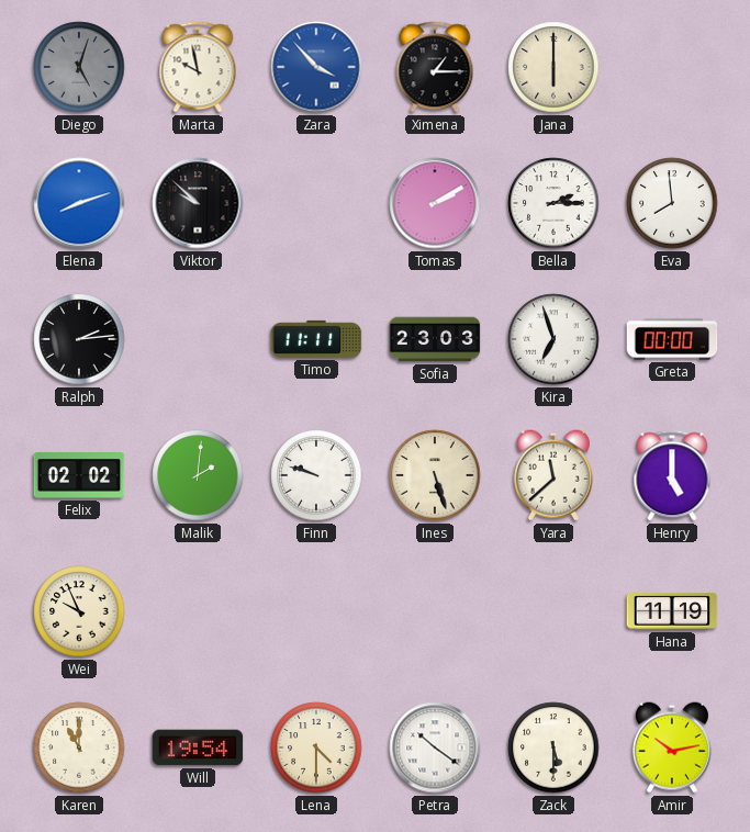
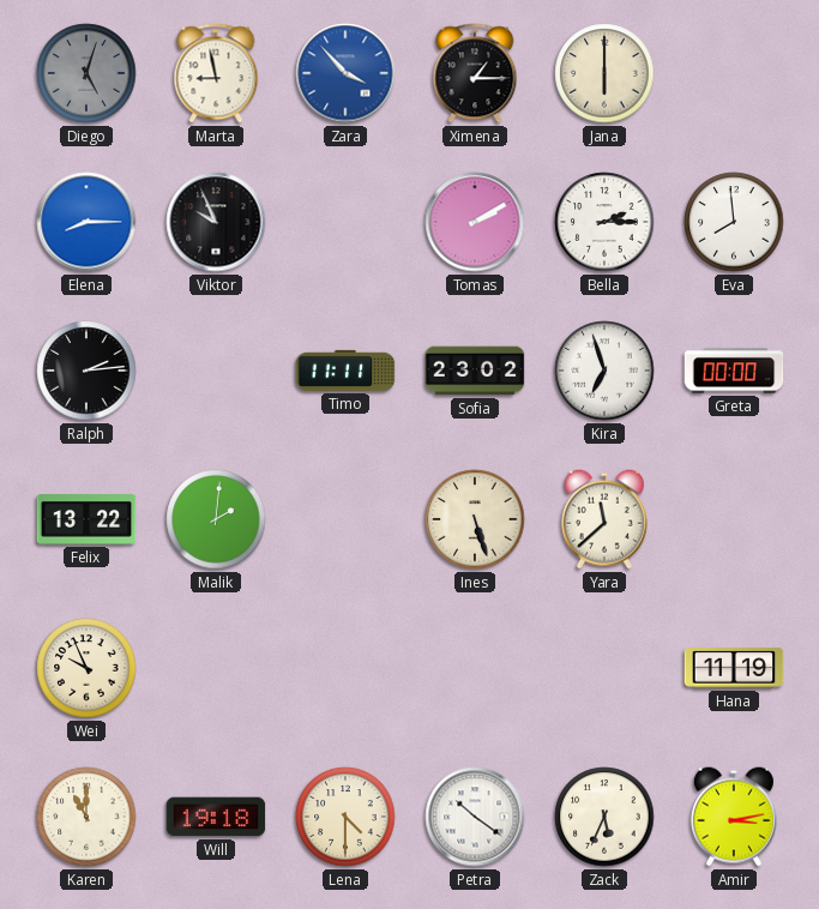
Marta: 9:58 -> 8:58
Elena: 8:12 -> 8:15
Viktor: 9:52 -> 9:56
Sofia: 23:03 -> 23:02
Felix: 02:02 -> 13:22
Finn: 9:48 -> none
Henry: 5:00 -> none
Will: 19:54 -> 19:18
Zack: 5:30 -> 5:34
Amir: 10:13 -> 3:13
